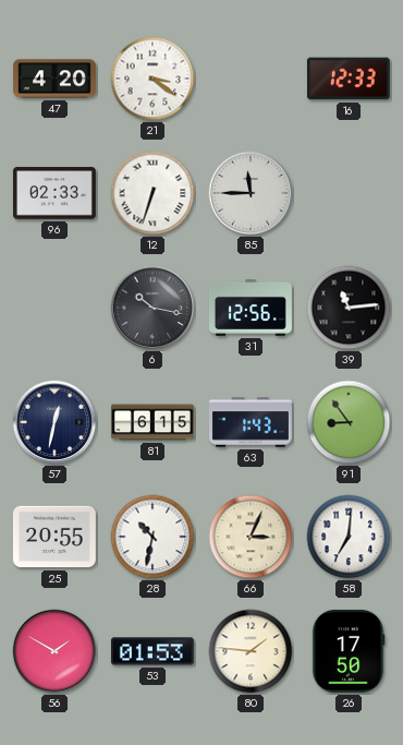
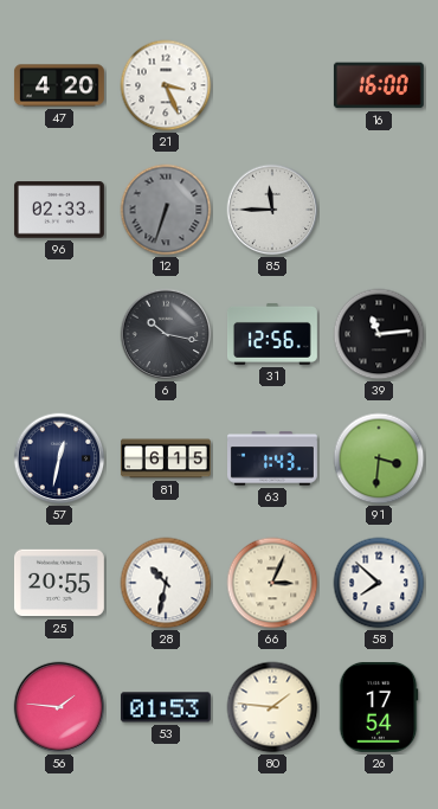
21: 3:21 -> 3:26
16: 12:33 -> 16:00
12 dial: white -> grey
91: 8:54 -> 3:31
58: 7:01 -> 7:52
56: 1:50 -> 1:46
26: 17:50 -> 17:54
